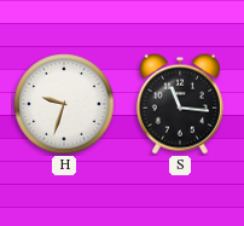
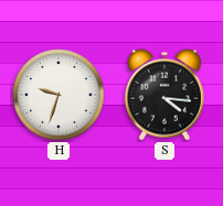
S: 11:16 -> 4:16
